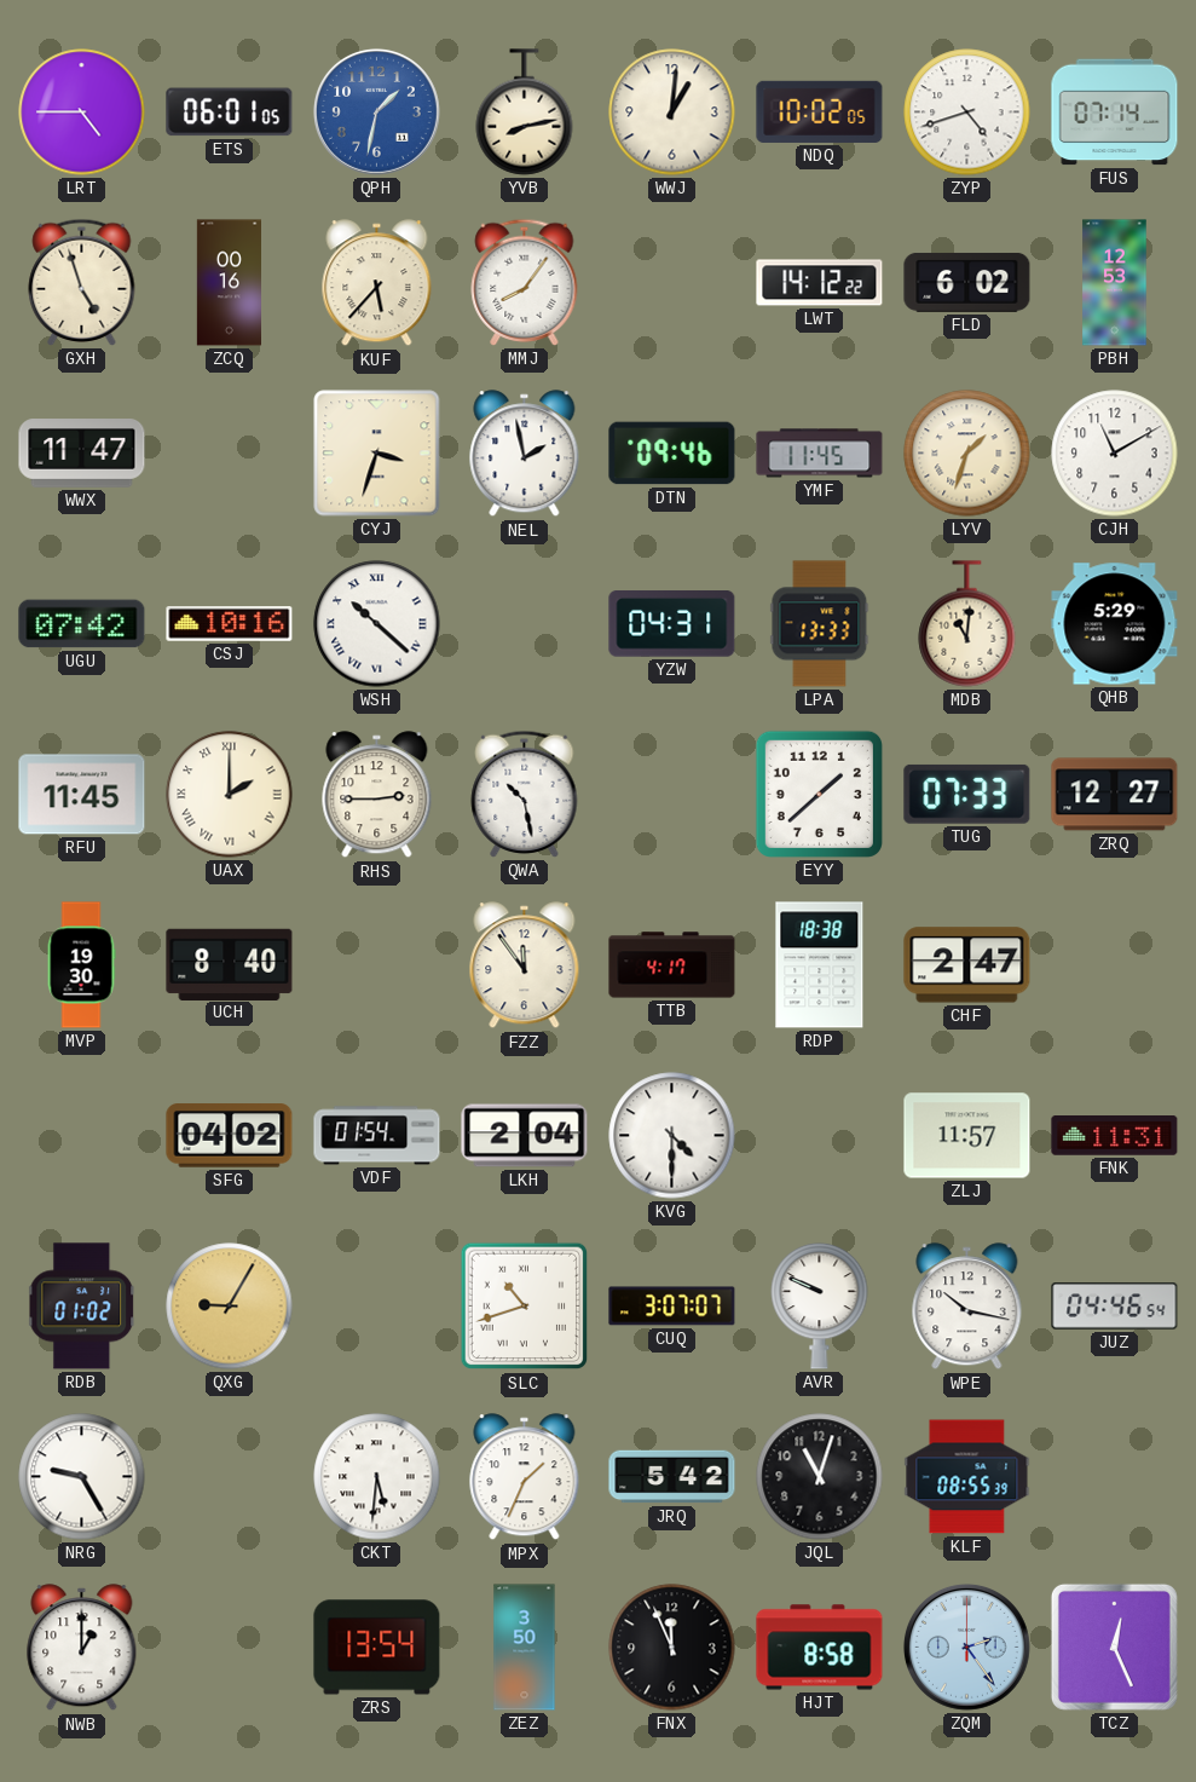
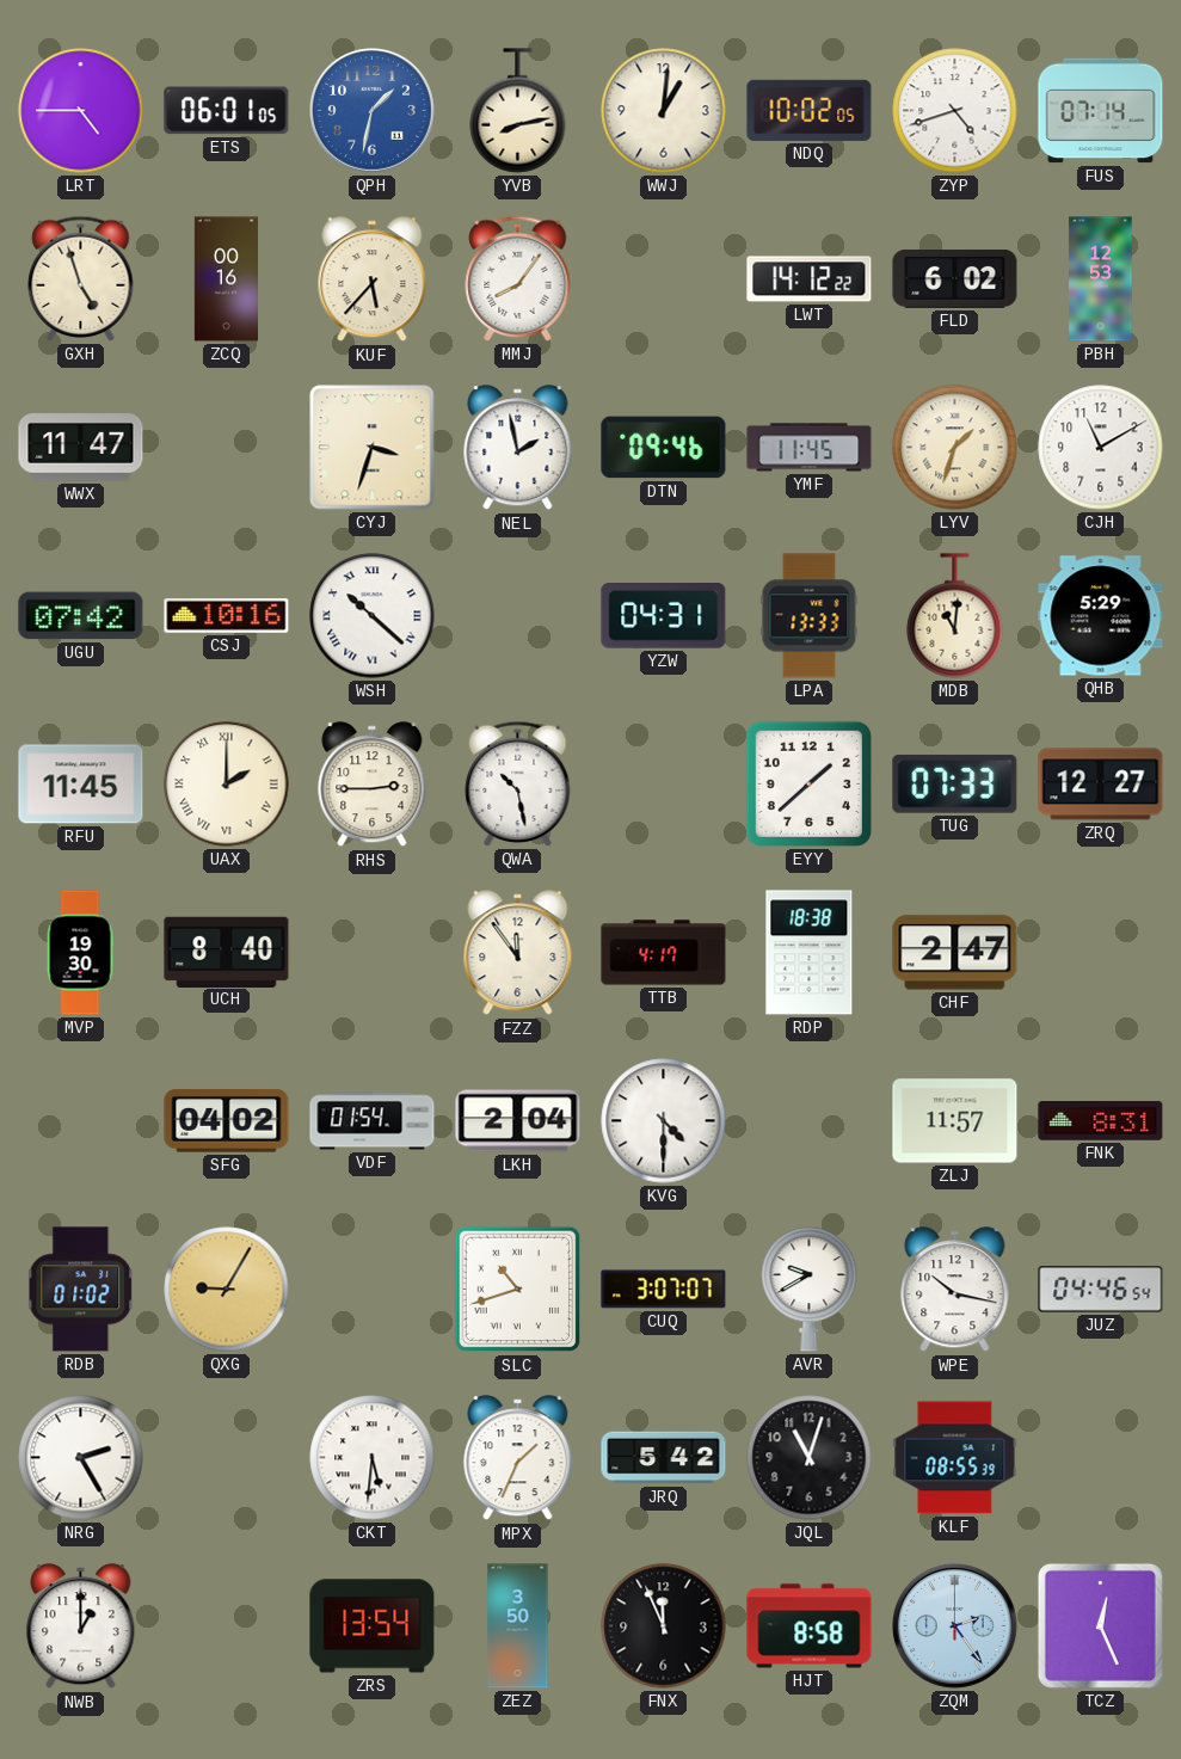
FNK: 11:31 -> 8:31
AVR: 9:49 -> 9:40
NRG: 9:25 -> 2:25
